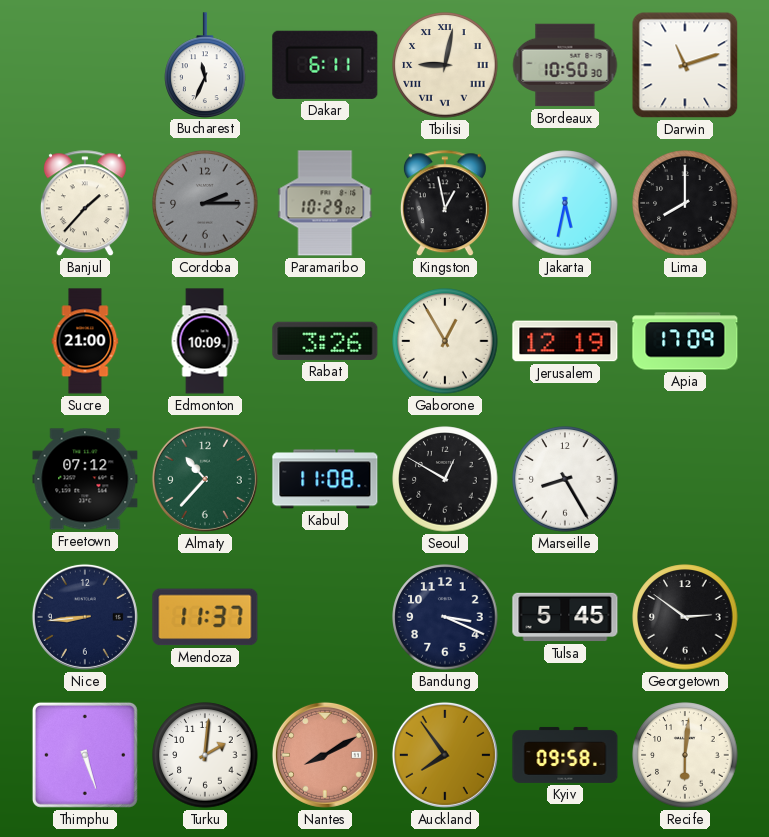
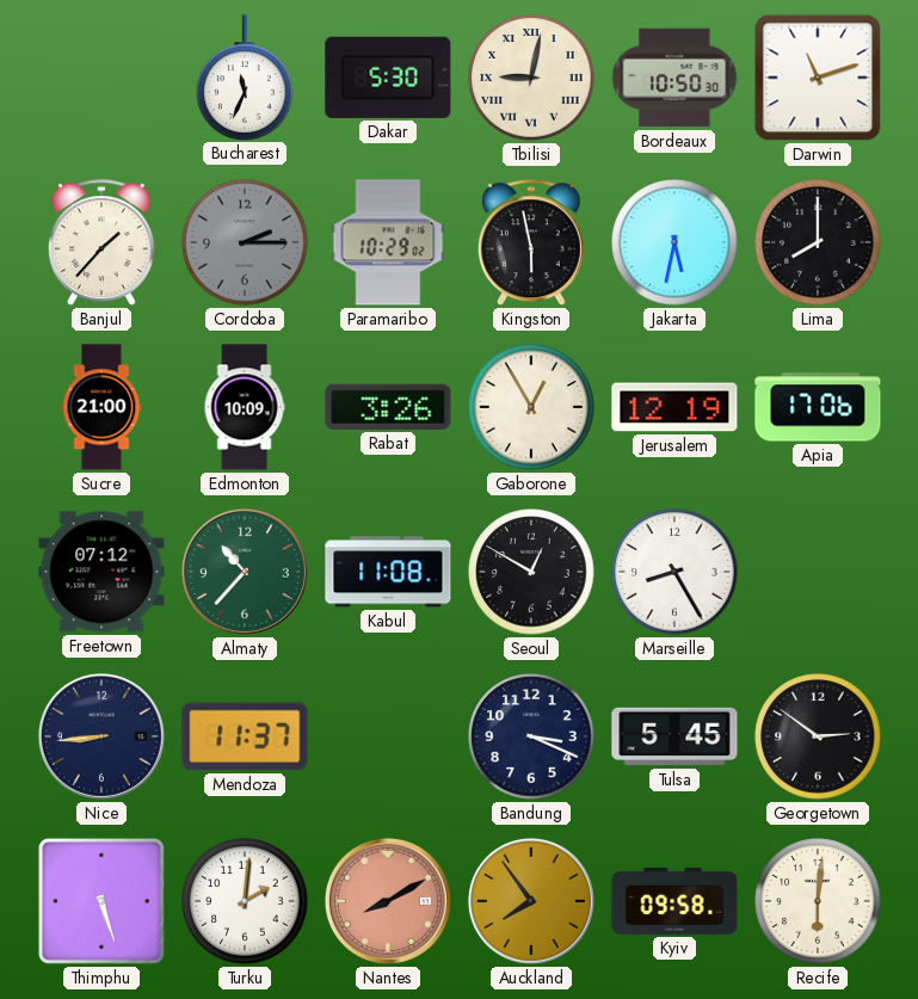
Dakar: 6:11 -> 5:30
Kingston: 12:58 -> 5:58
Apia: 17:09 -> 17:06
